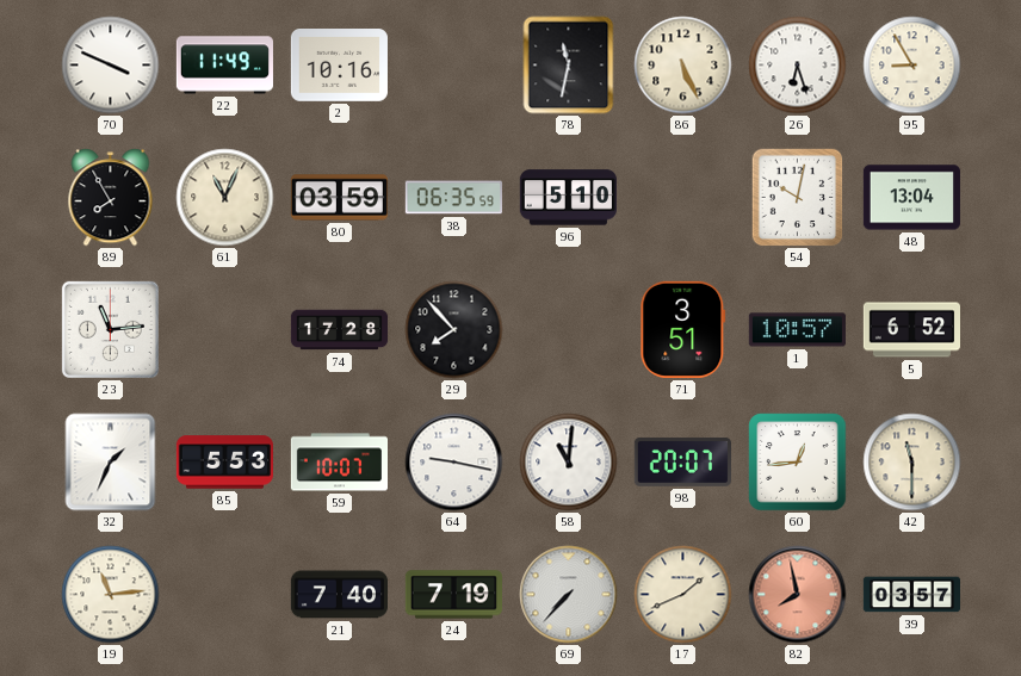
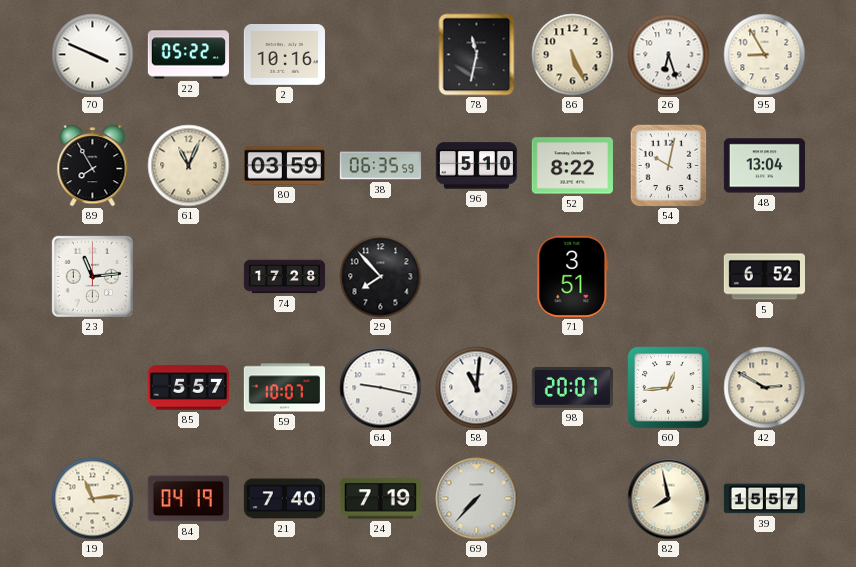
22: 11:49 -> 05:22
52: none -> 8:22
1: 10:57 -> none
32: 1:34 -> none
85: 5:53 -> 5:57
42: 11:30 -> 2:50
84: none -> 04:19
17: 1:41 -> none
82 dial: salmon -> cream
39: 03:57 -> 15:57
